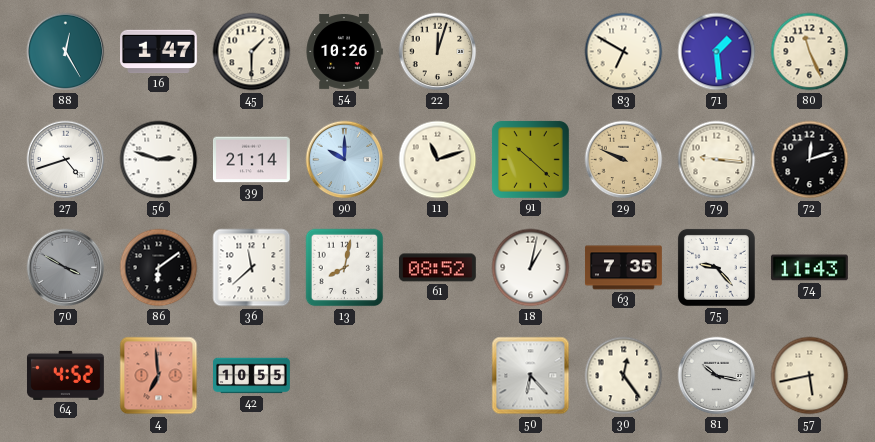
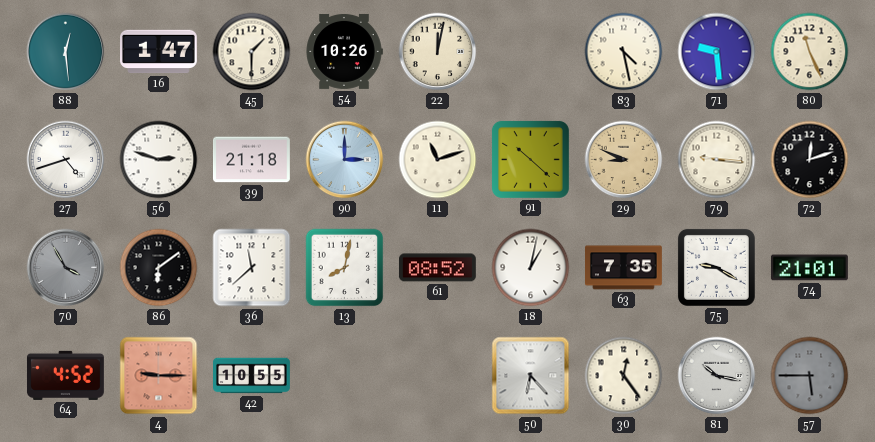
88: 12:25 -> 12:29
22: 12:03 -> 12:02
83: 6:50 -> 4:28
71: 1:29 -> 9:29
39: 21:14 -> 21:18
90: 10:00 -> 3:00
29: 9:49 -> 8:49
70: 3:50 -> 3:55
75: 9:23 -> 9:20
74: 11:43 -> 21:01
4: 6:59 -> 9:15
57: 5:43 -> 5:45
57 dial: cream -> grey
